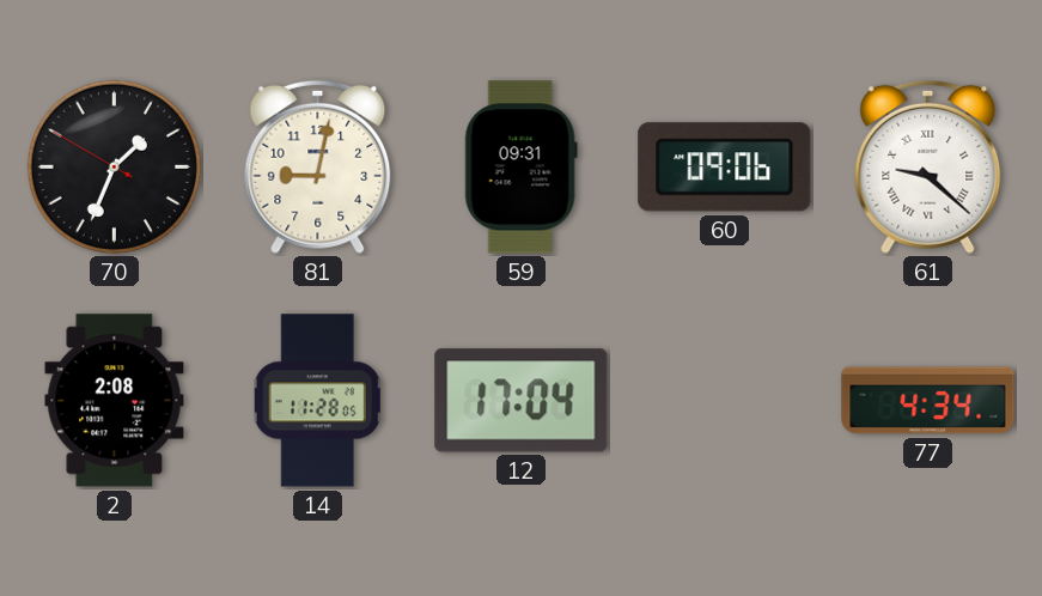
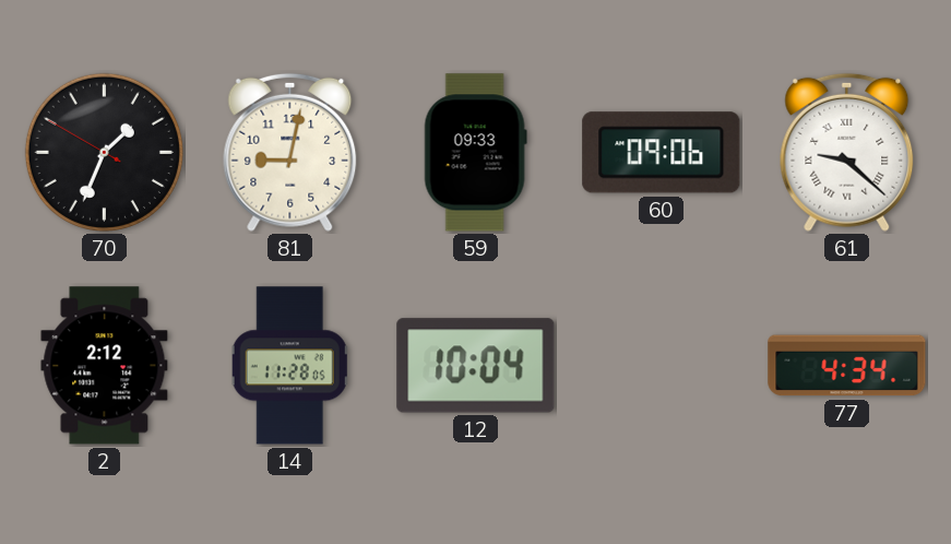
59: 09:31 -> 09:33
2: 2:08 -> 2:12
12: 17:04 -> 10:04
